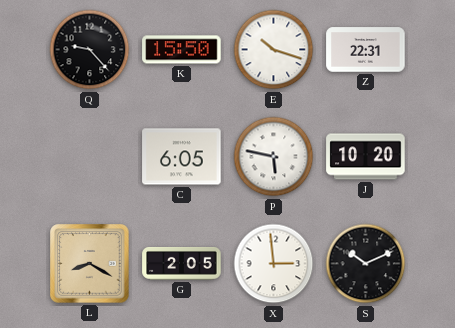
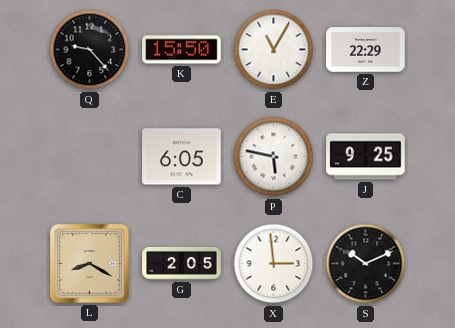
E: 10:18 -> 11:05
Z: 22:31 -> 22:29
J: 10:20 -> 9:25
